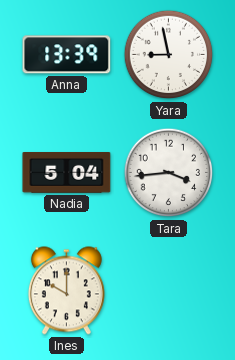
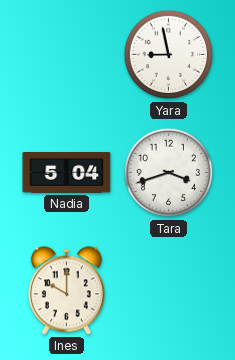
Anna: 13:39 -> none
Tara: 3:44 -> 3:42
